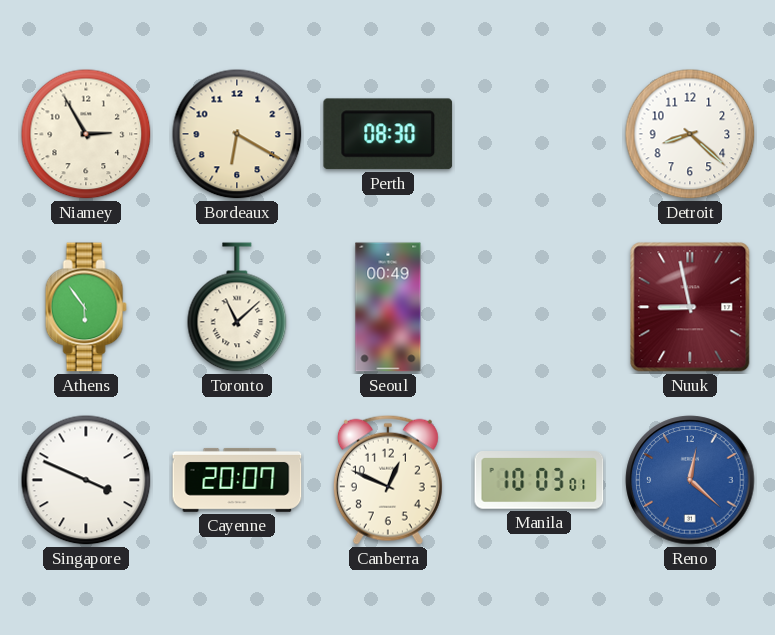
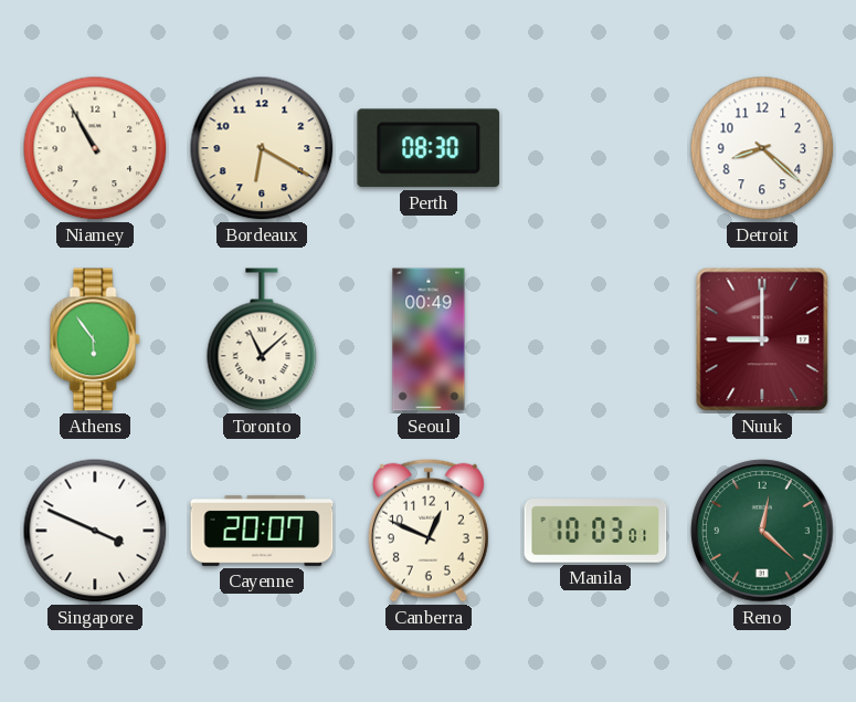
Niamey: 2:55 -> 10:55
Nuuk: 8:58 -> 9:00
Reno dial: blue -> green
